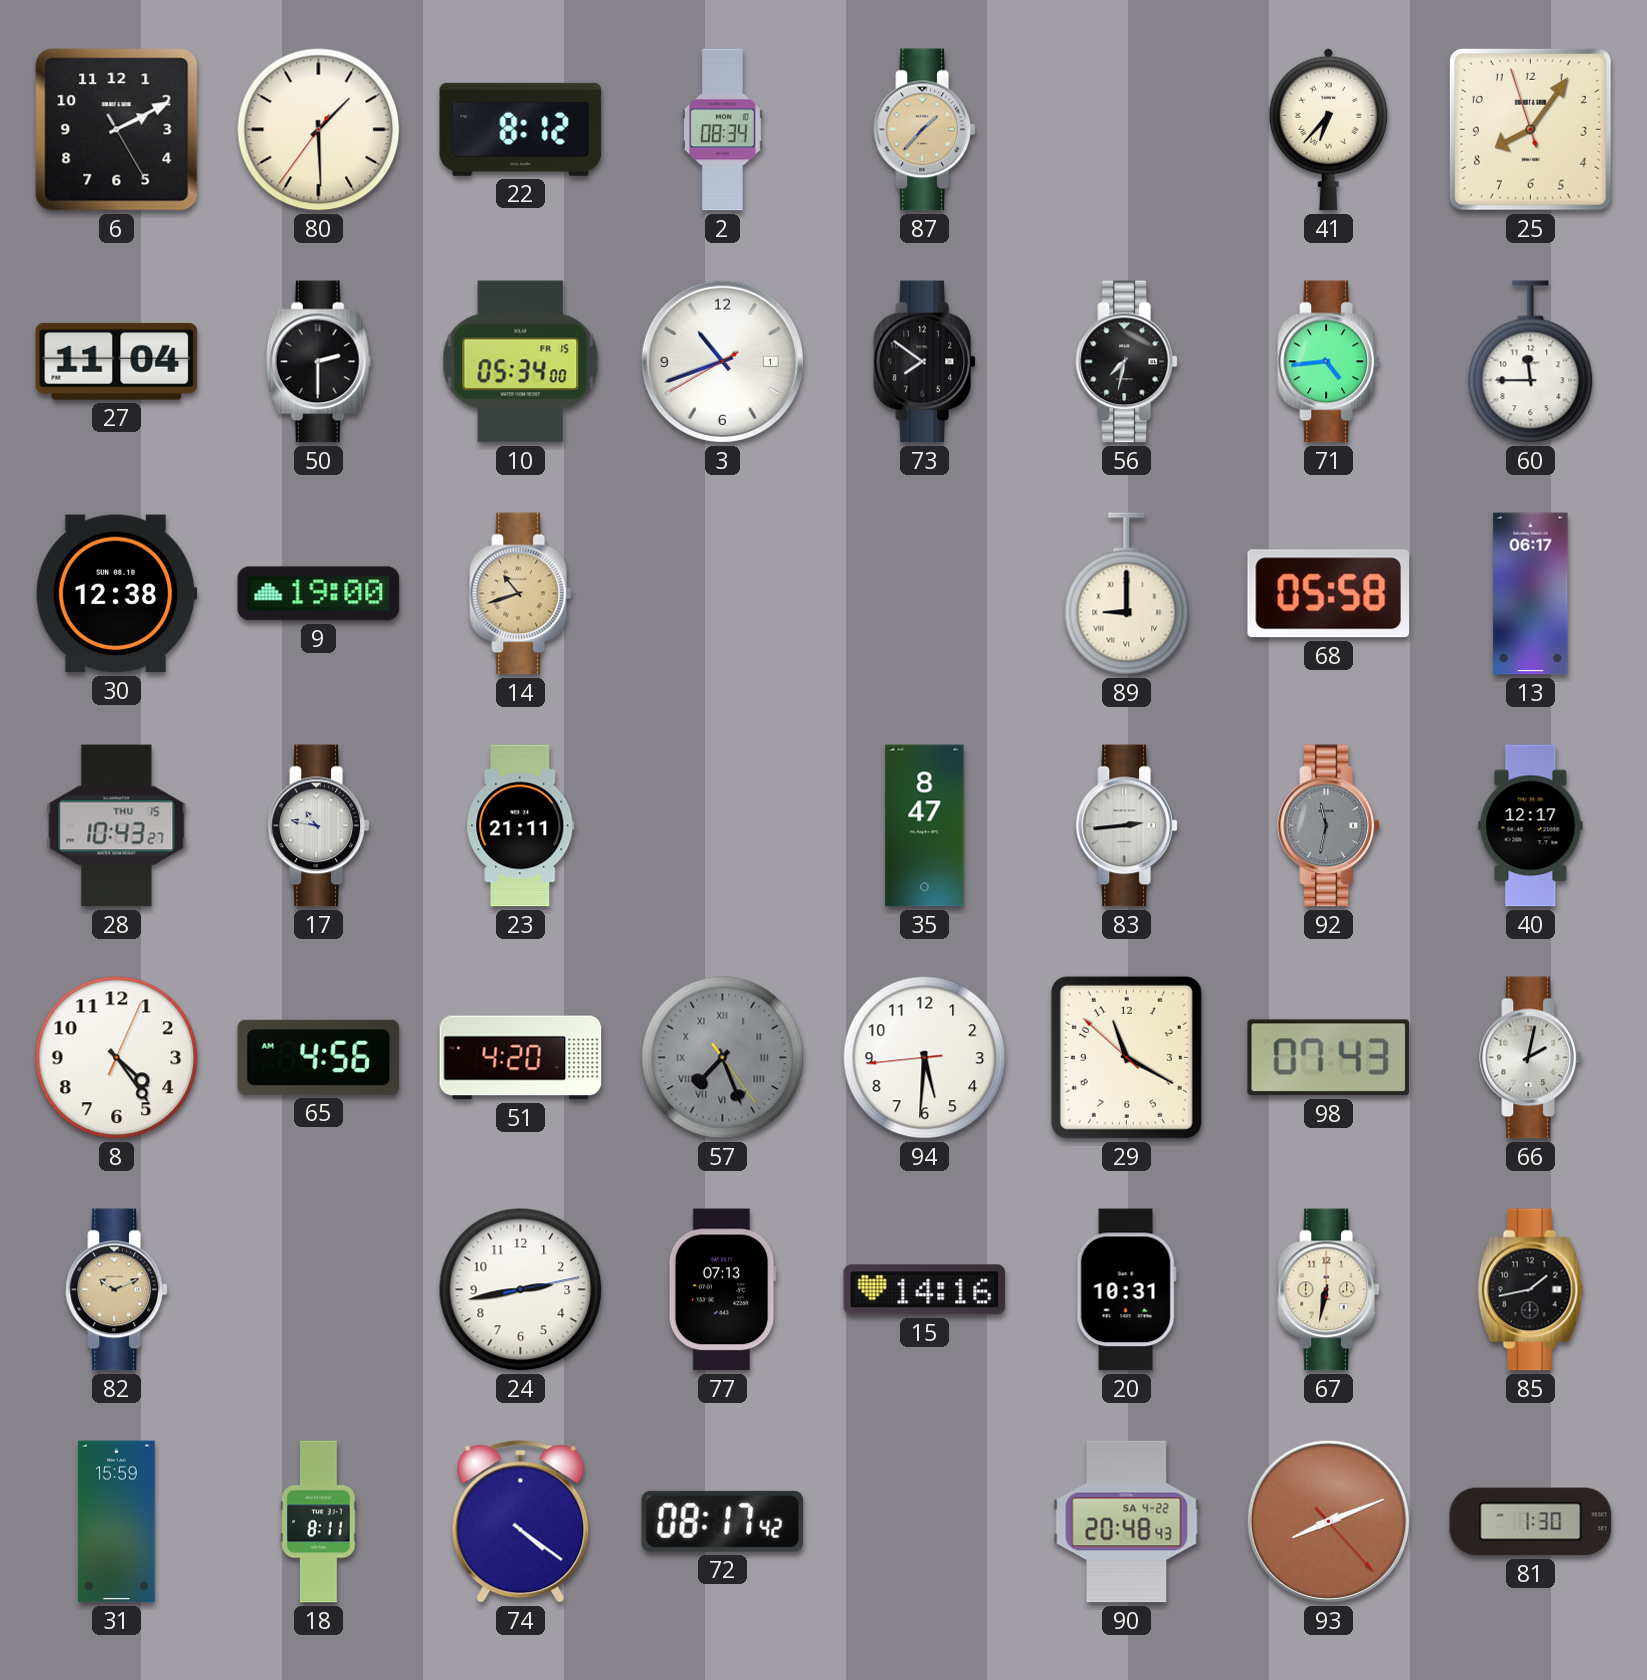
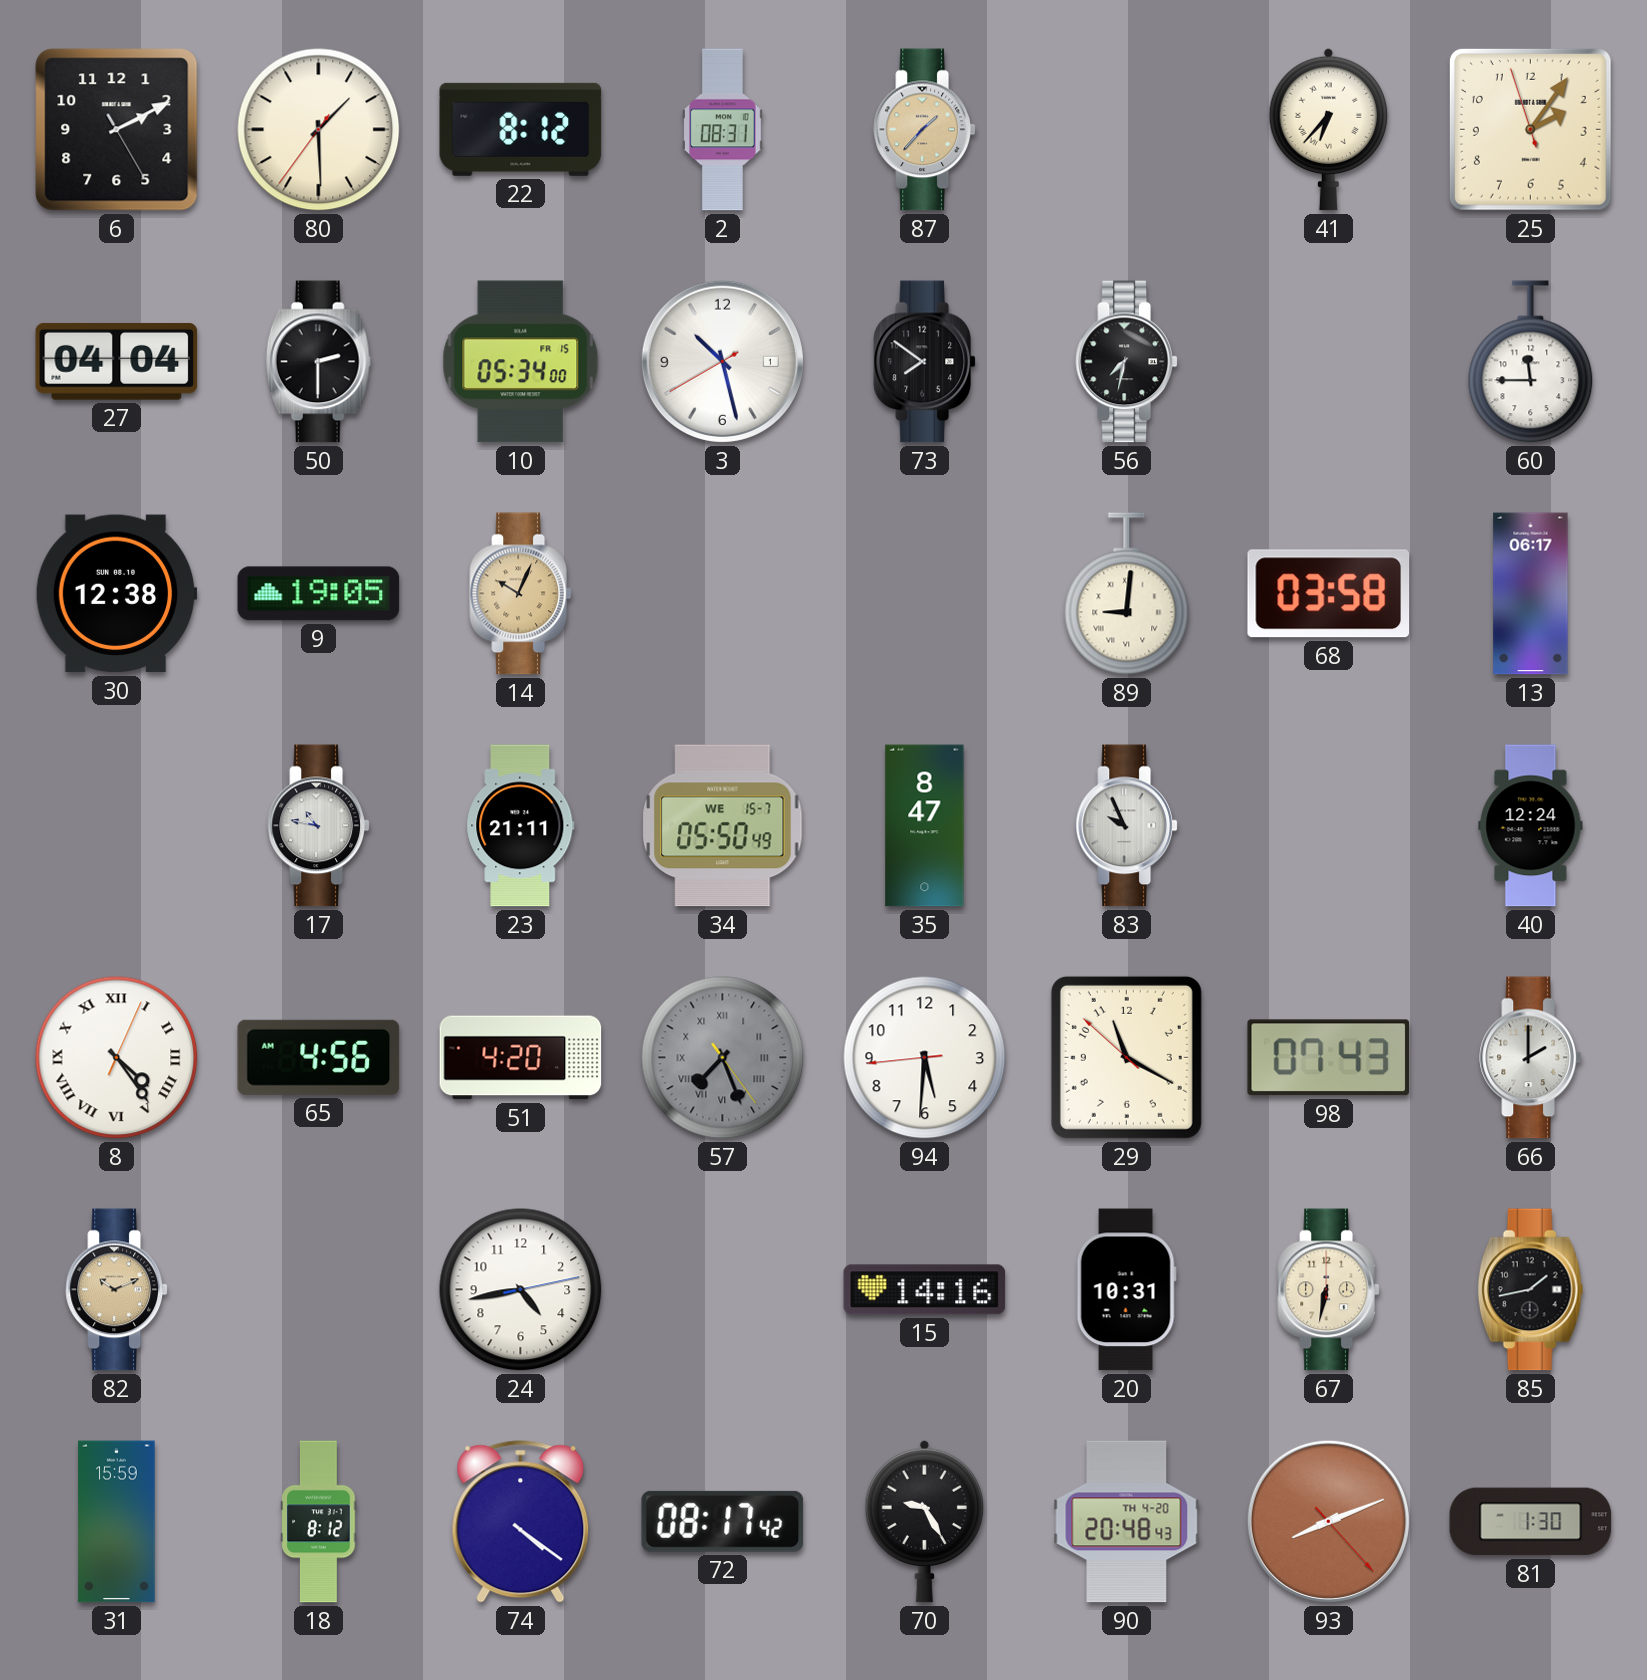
2: 08:34 -> 08:31
25: 8:05 -> 2:05
27: 11:04 -> 04:04
3: 10:41 -> 10:27
71: 4:44 -> none
9: 19:00 -> 19:05
14: 10:42 -> 10:04
89: 9:00 -> 9:01
68: 05:58 -> 03:58
28: 10:43 -> none
34: none -> 05:50
83: 2:44 -> 9:56
92: 11:32 -> none
40: 12:17 -> 12:24
8 numerals: Arabic -> Roman
66: 2:02 -> 2:00
24: 2:43 -> 4:43
77: 07:13 -> none
18: 8:11 -> 8:12
70: none -> 9:25
90 date: SA 4-22 -> TH 4-20
